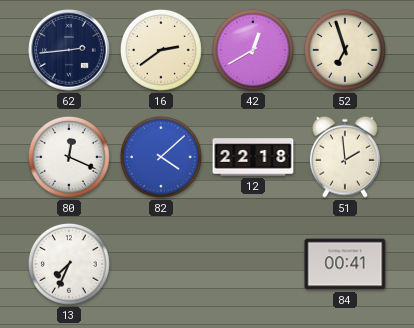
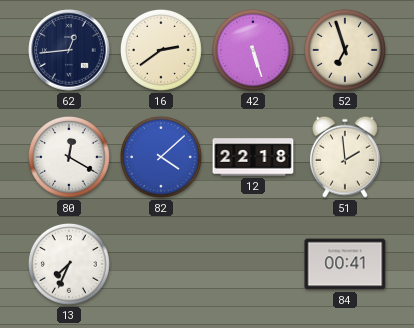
62: 2:44 -> 12:44
42: 12:40 -> 5:27
80: 12:19 -> 12:20
